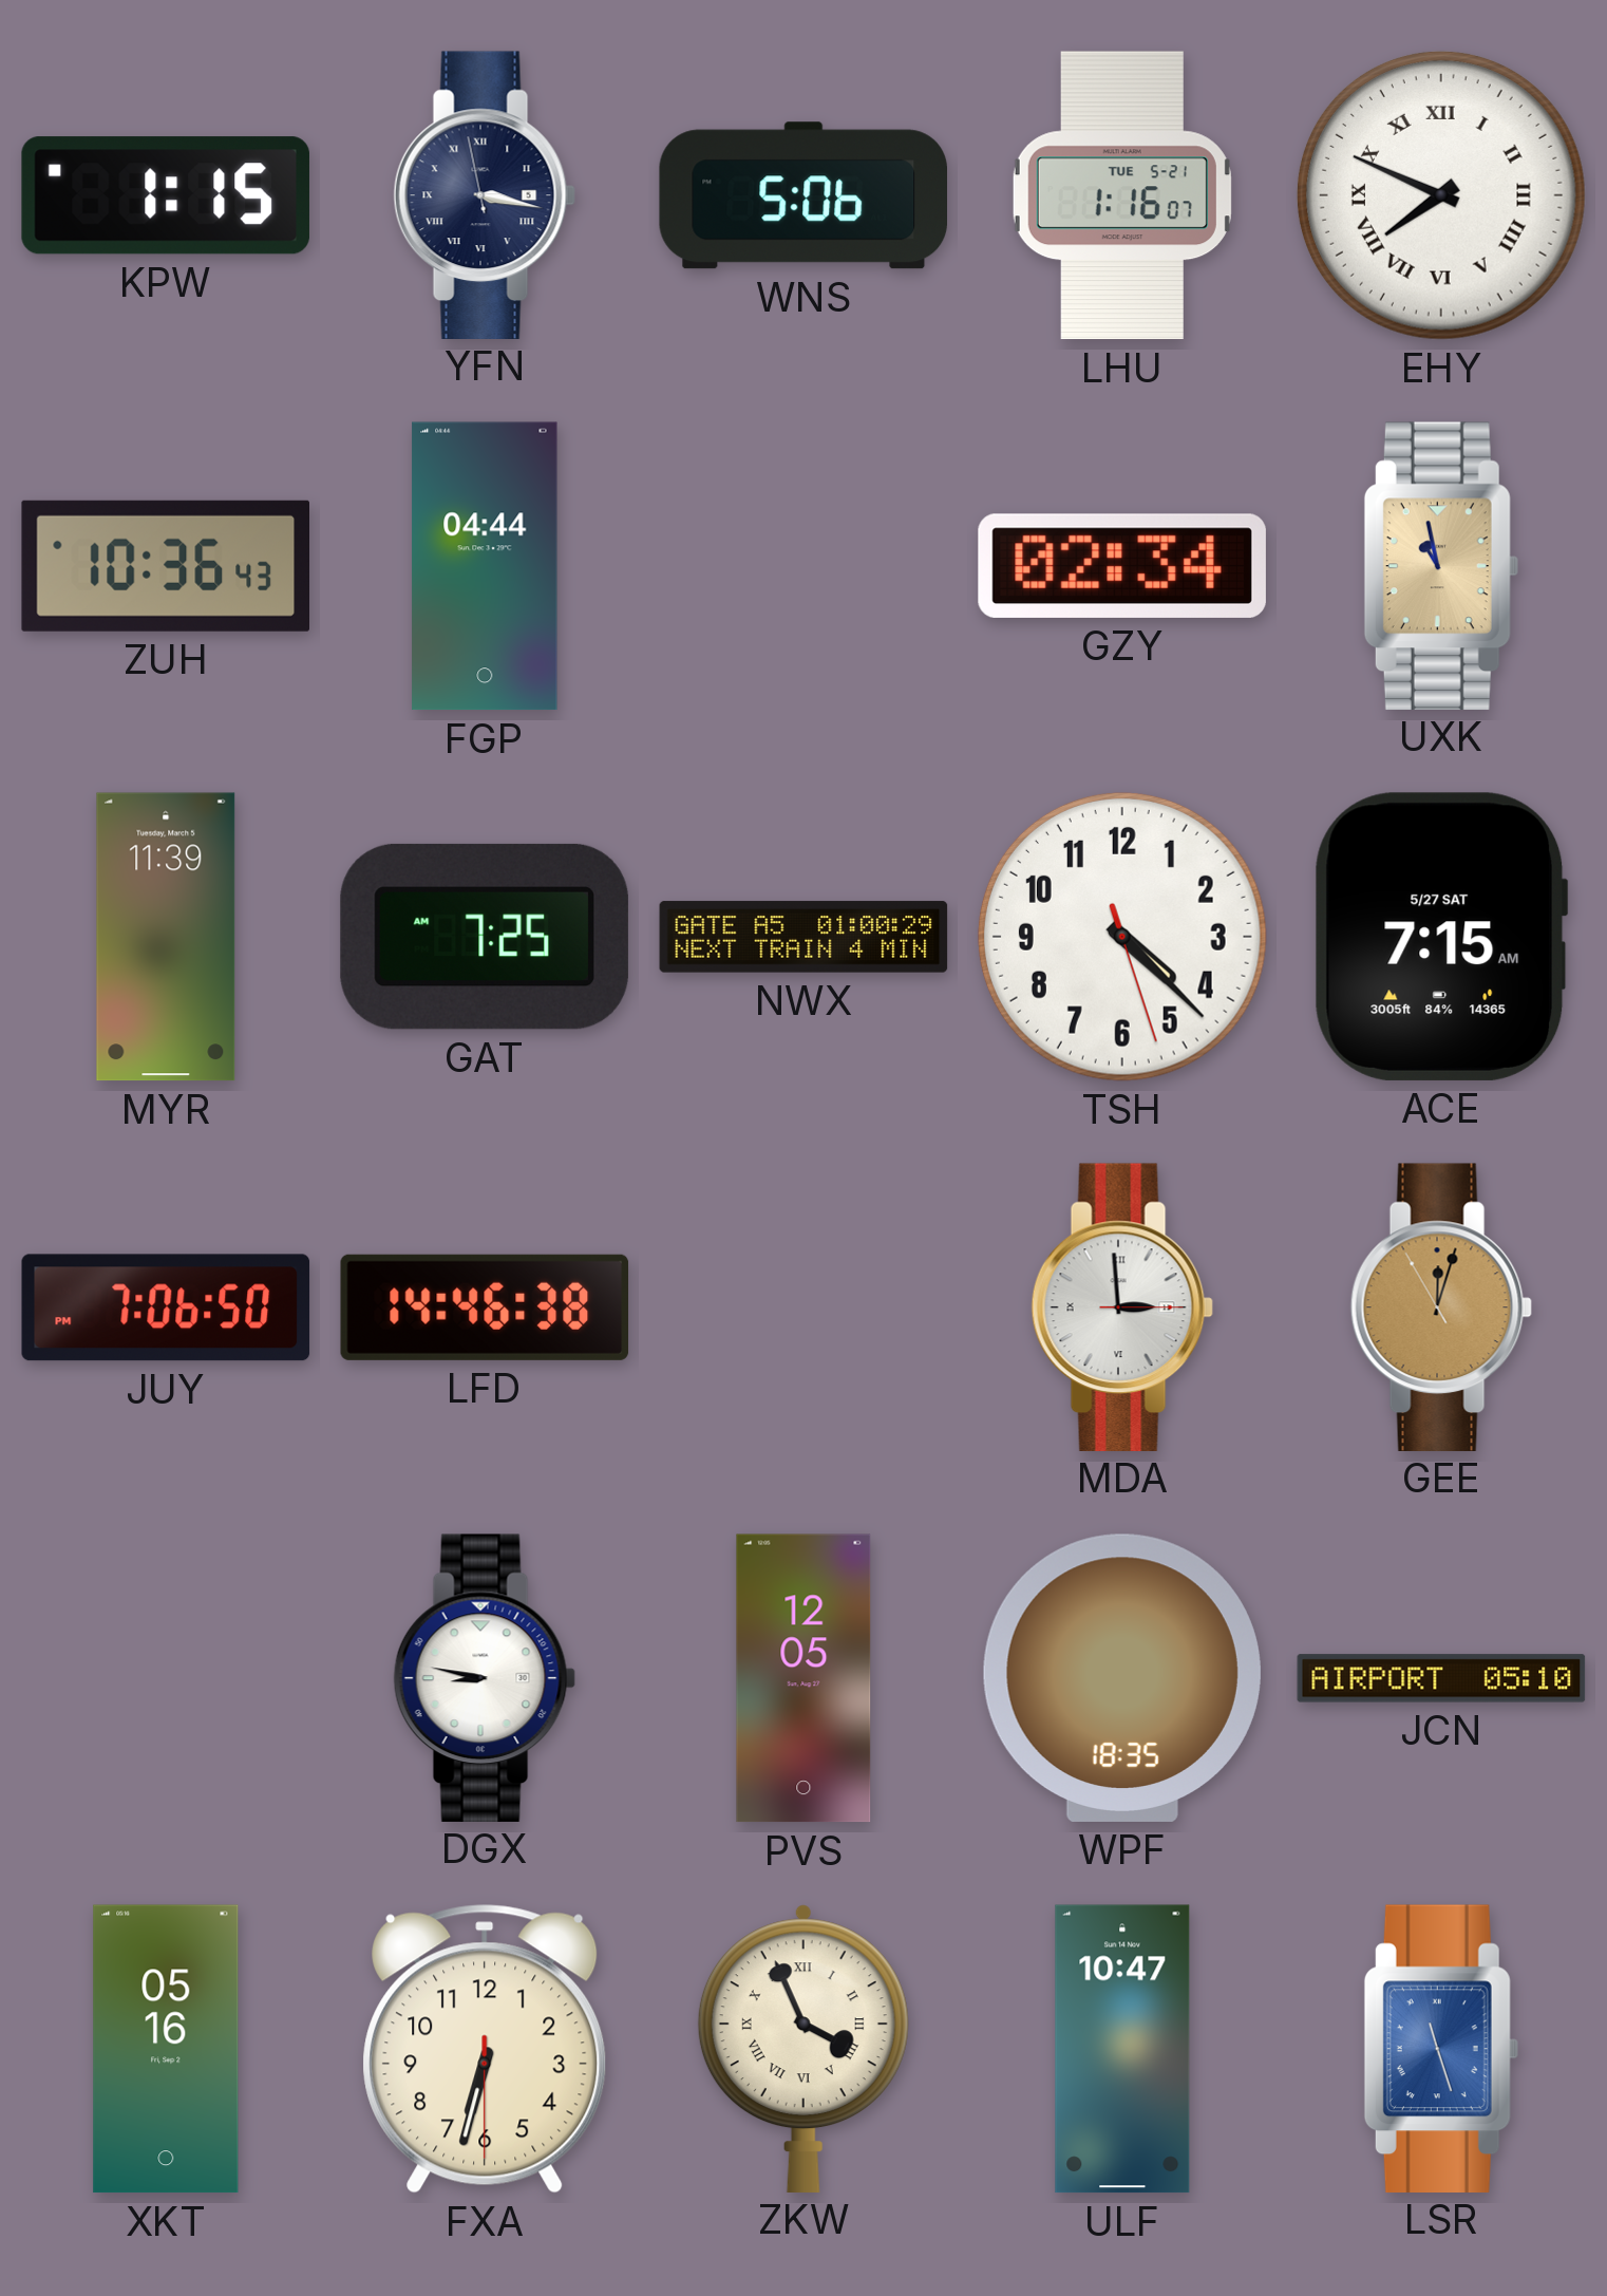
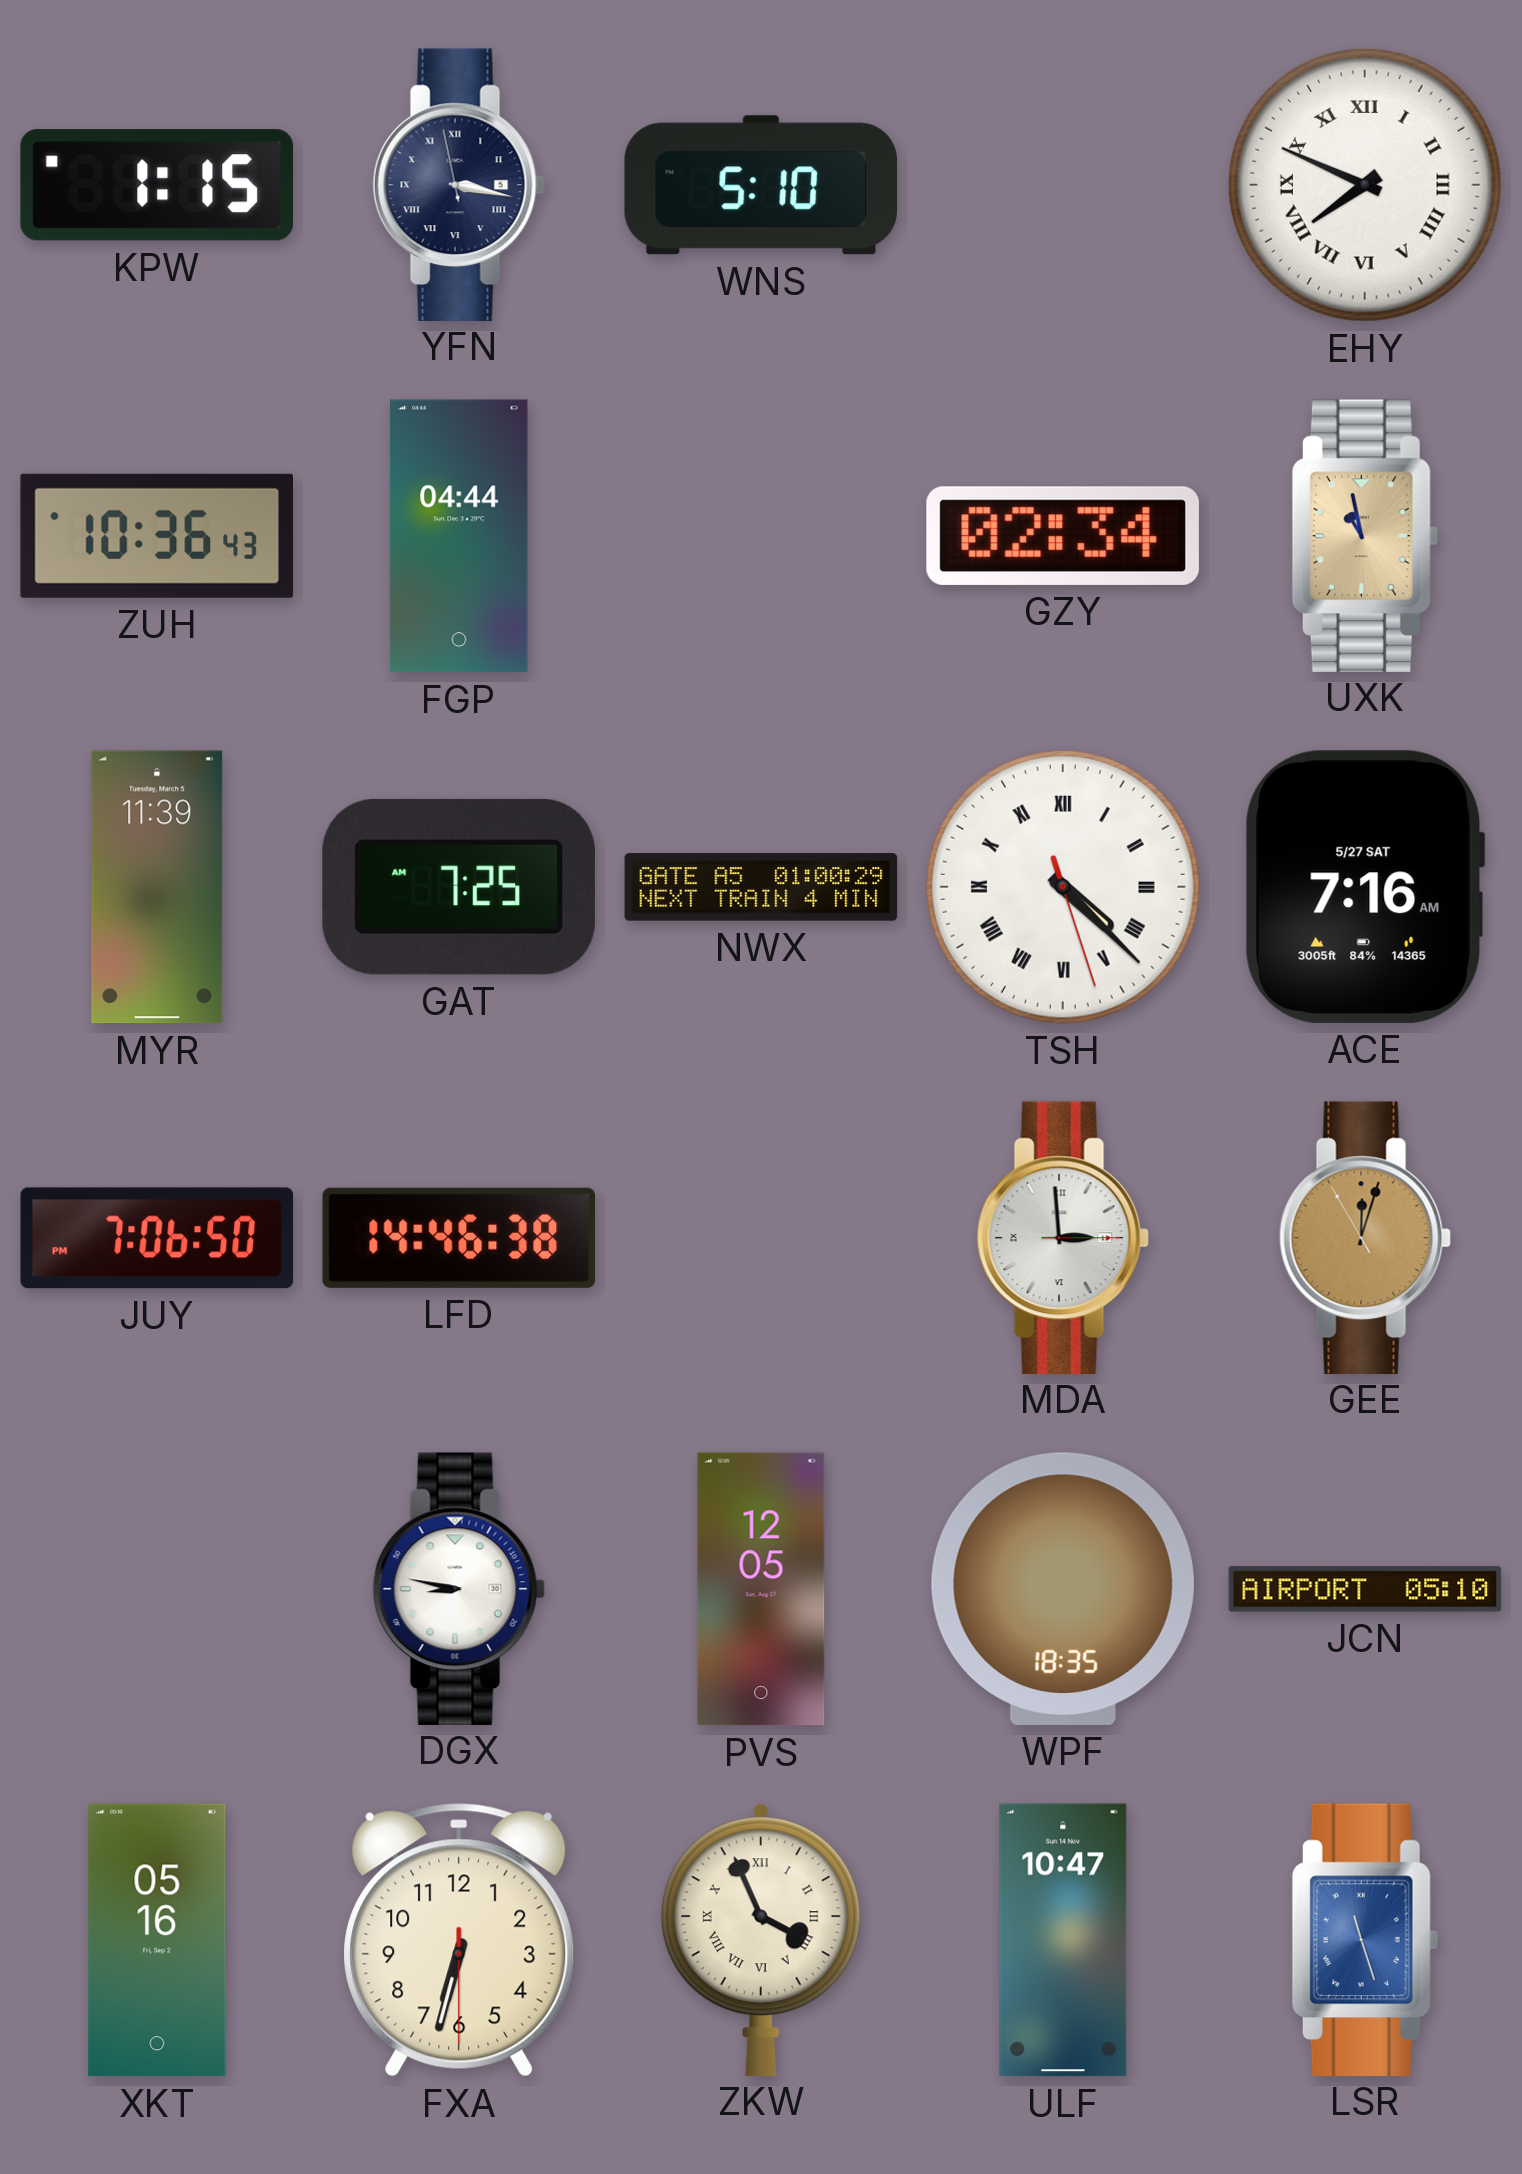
WNS: 5:06 -> 5:10
LHU: 1:16 -> none
TSH numerals: Arabic -> Roman
ACE: 7:15 -> 7:16
